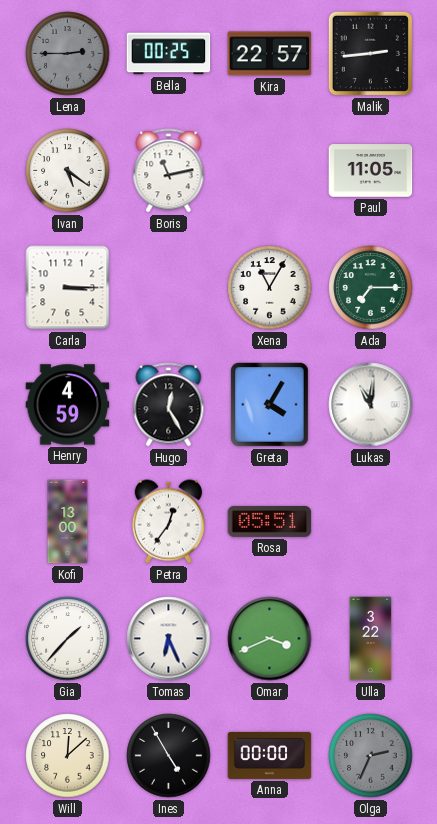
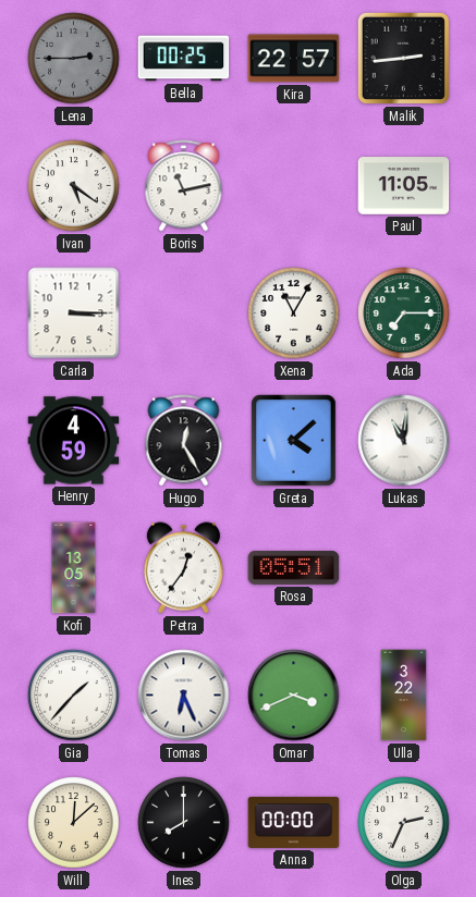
Greta: 4:05 -> 4:08
Kofi: 13:00 -> 13:05
Ines: 4:55 -> 8:00
Olga dial: grey -> white
